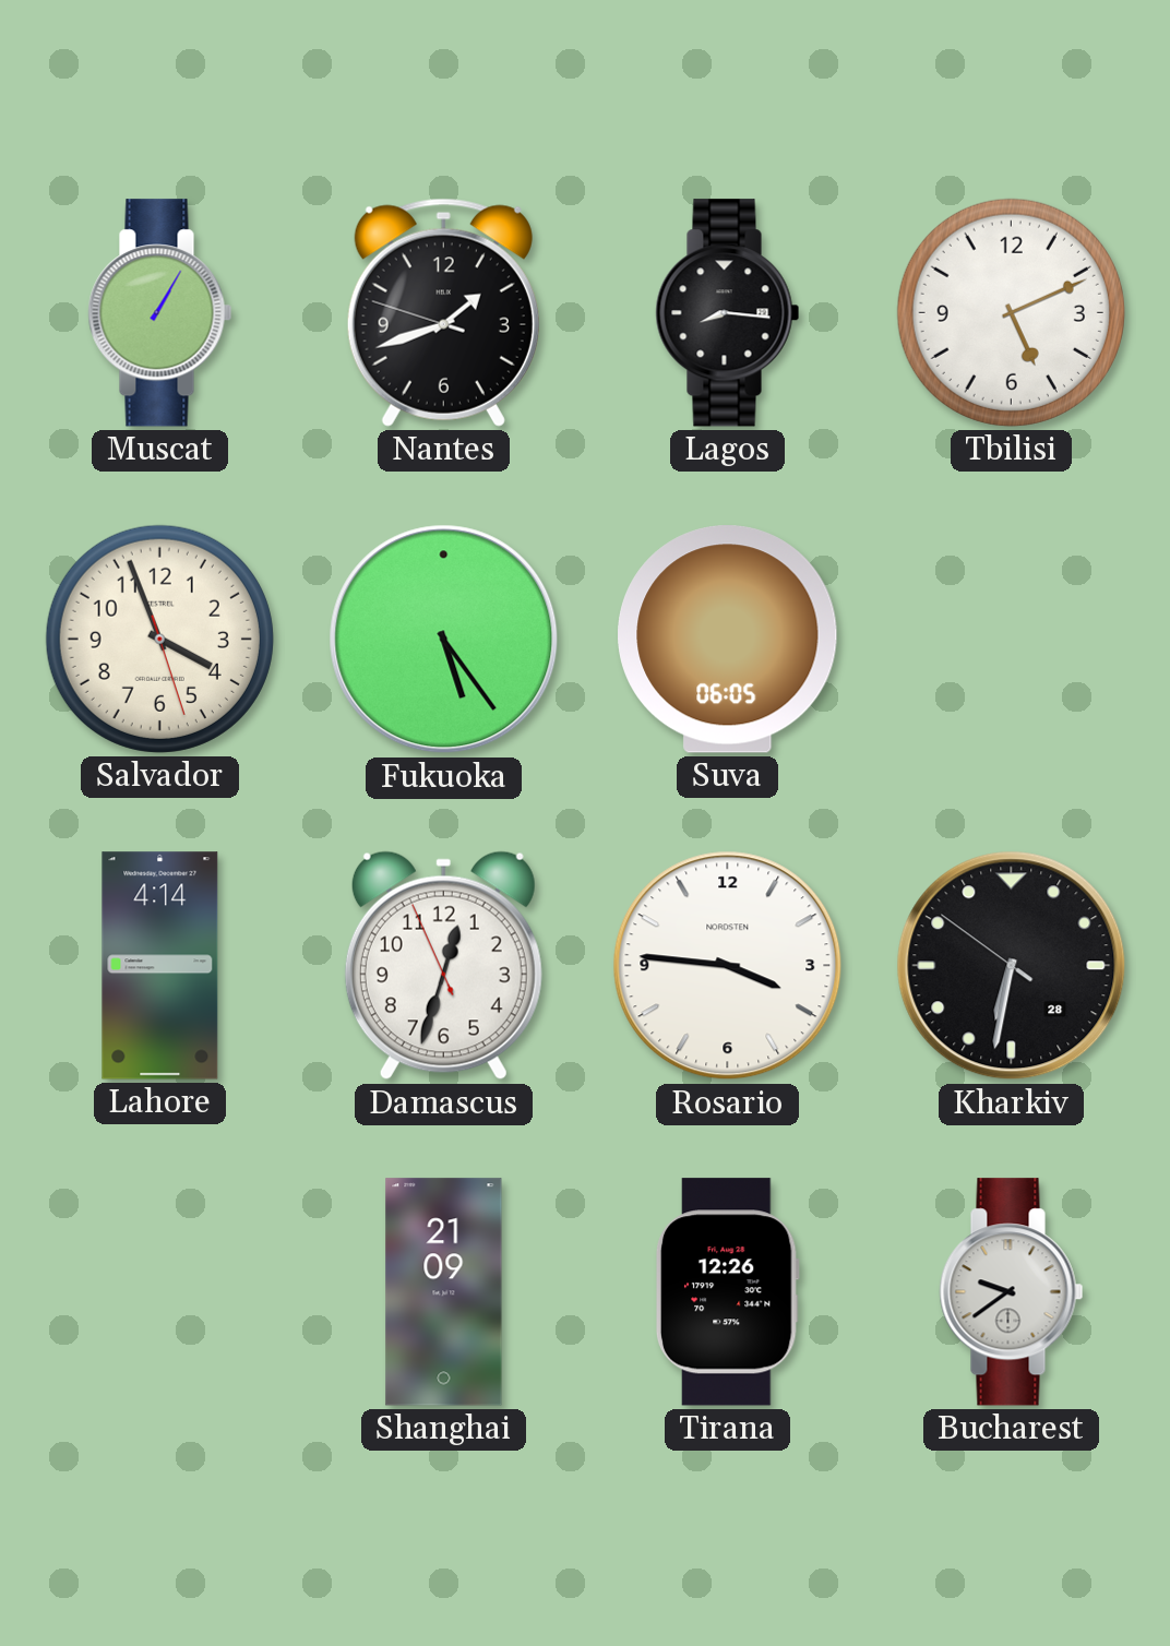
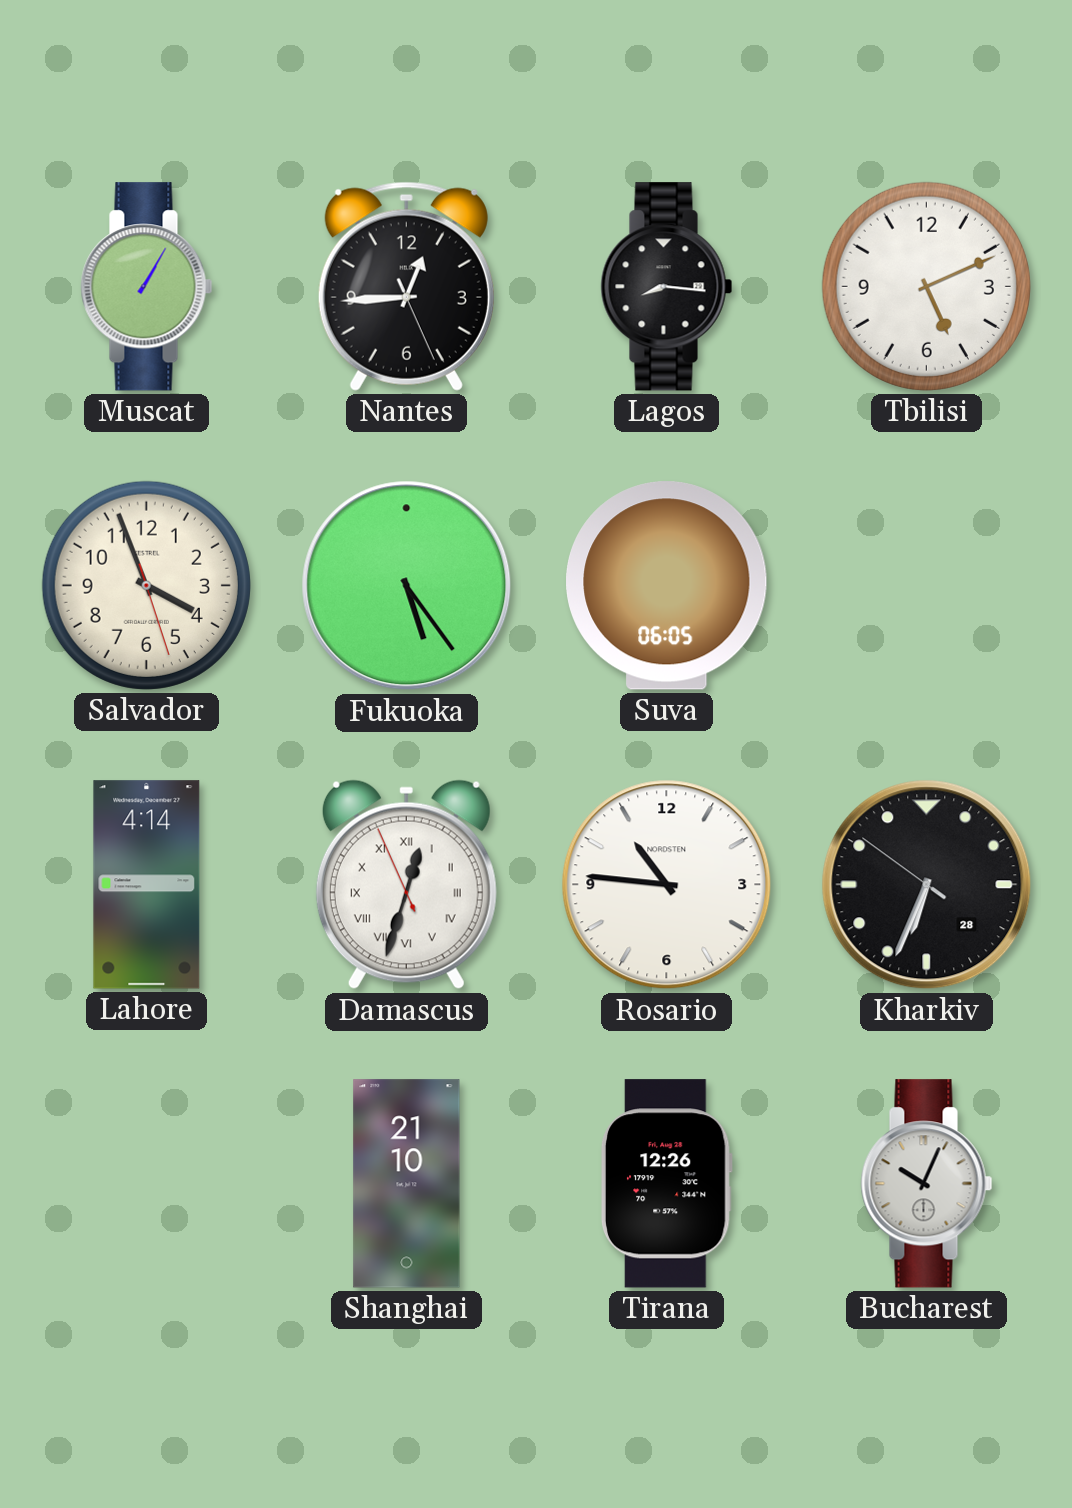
Nantes: 1:41 -> 12:44
Damascus numerals: Arabic -> Roman
Rosario: 3:46 -> 10:46
Kharkiv: 6:31 -> 6:33
Shanghai: 21:09 -> 21:10
Bucharest: 9:39 -> 10:04
